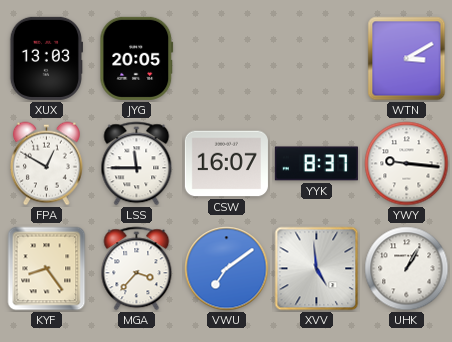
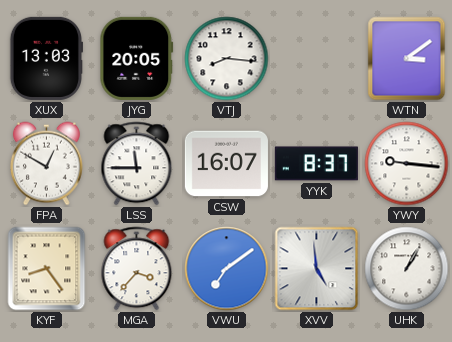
VTJ: none -> 8:16
WTN: 3:10 -> 3:09
